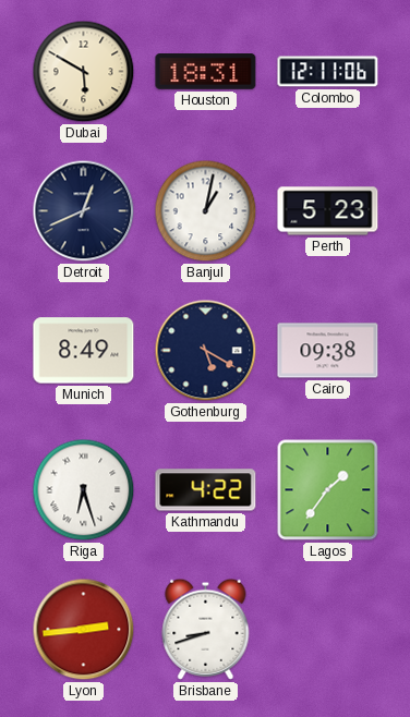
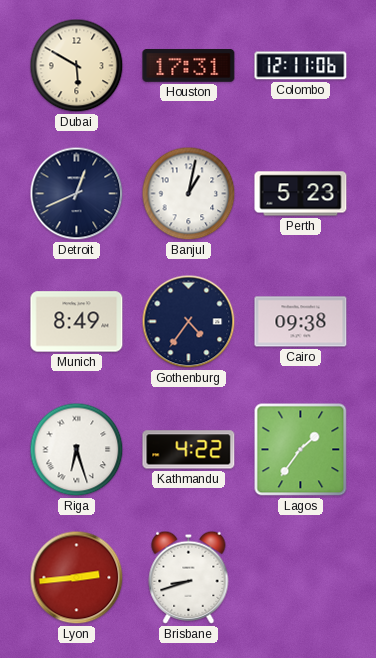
Houston: 18:31 -> 17:31
Gothenburg: 5:20 -> 4:36
